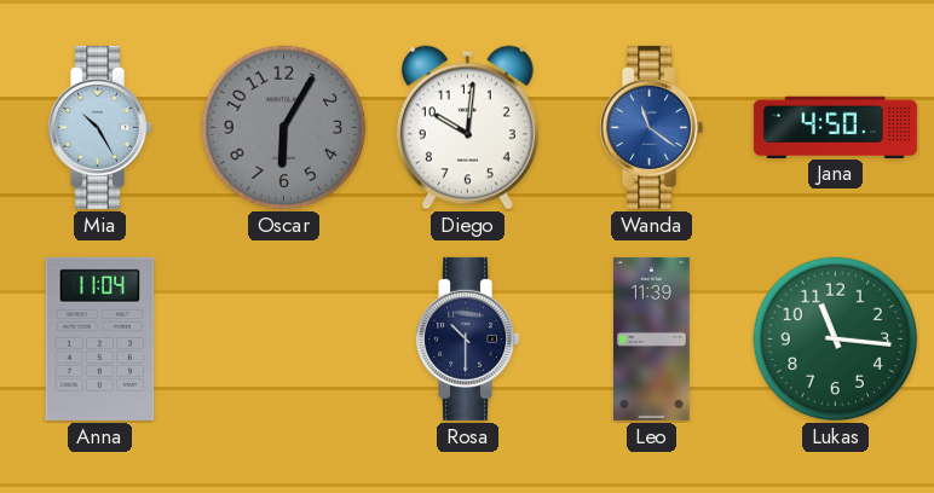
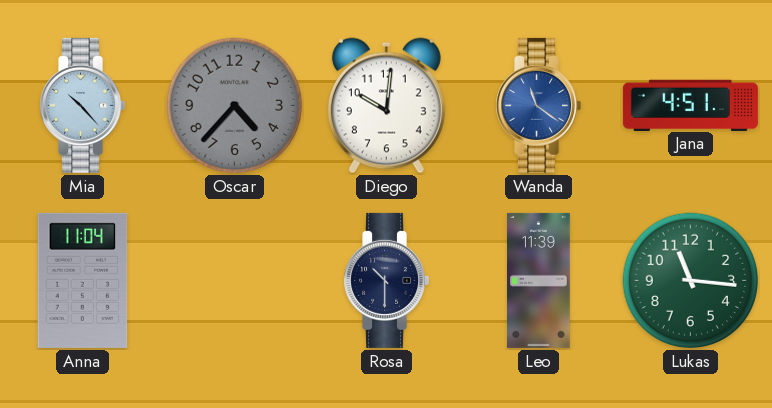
Mia: 10:25 -> 10:23
Oscar: 6:05 -> 4:37
Jana: 4:50 -> 4:51
